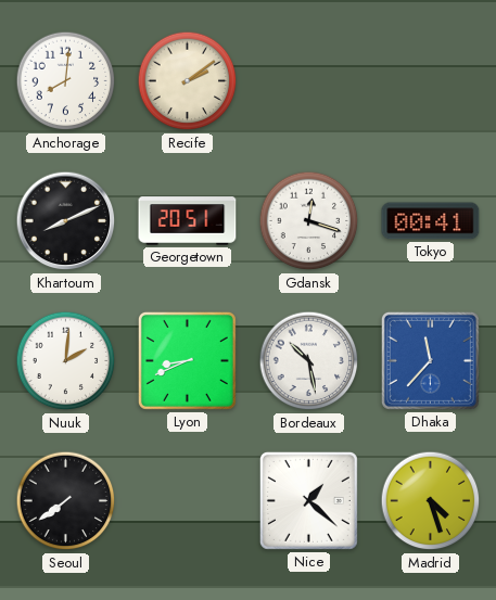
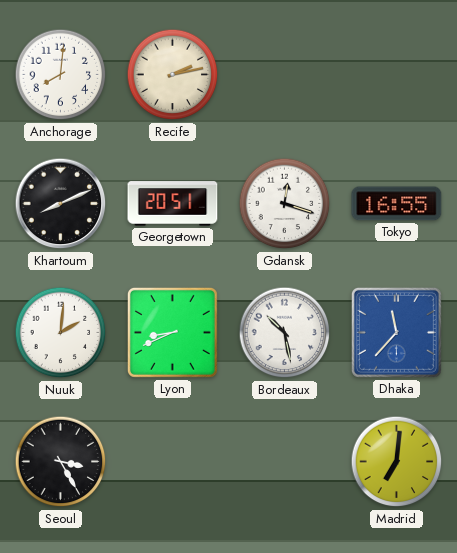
Recife: 2:09 -> 2:13
Tokyo: 00:41 -> 16:55
Seoul: 7:39 -> 3:25
Nice: 1:22 -> none
Madrid: 4:27 -> 7:01
